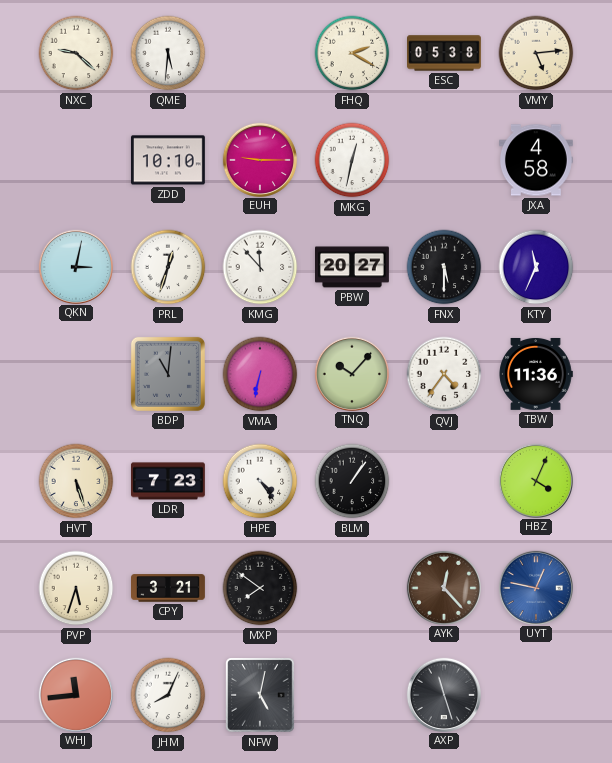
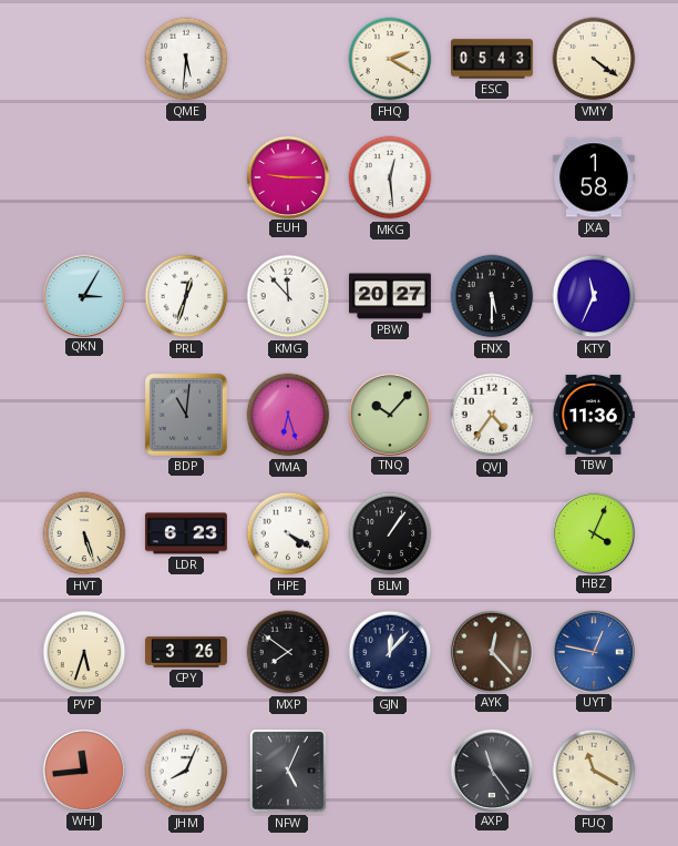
NXC: 9:22 -> none
ESC: 05:38 -> 05:43
VMY: 5:14 -> 4:21
ZDD: 10:10 -> none
MKG: 12:32 -> 12:29
JXA: 4:58 -> 1:58
QKN: 3:02 -> 3:05
VMA: 6:32 -> 6:27
LDR: 7:23 -> 6:23
HPE: 4:24 -> 4:20
CPY: 3:21 -> 3:26
GJN: none -> 12:07
NFW: 5:02 -> 5:04
AXP: 11:27 -> 11:24
FUQ: none -> 11:20
